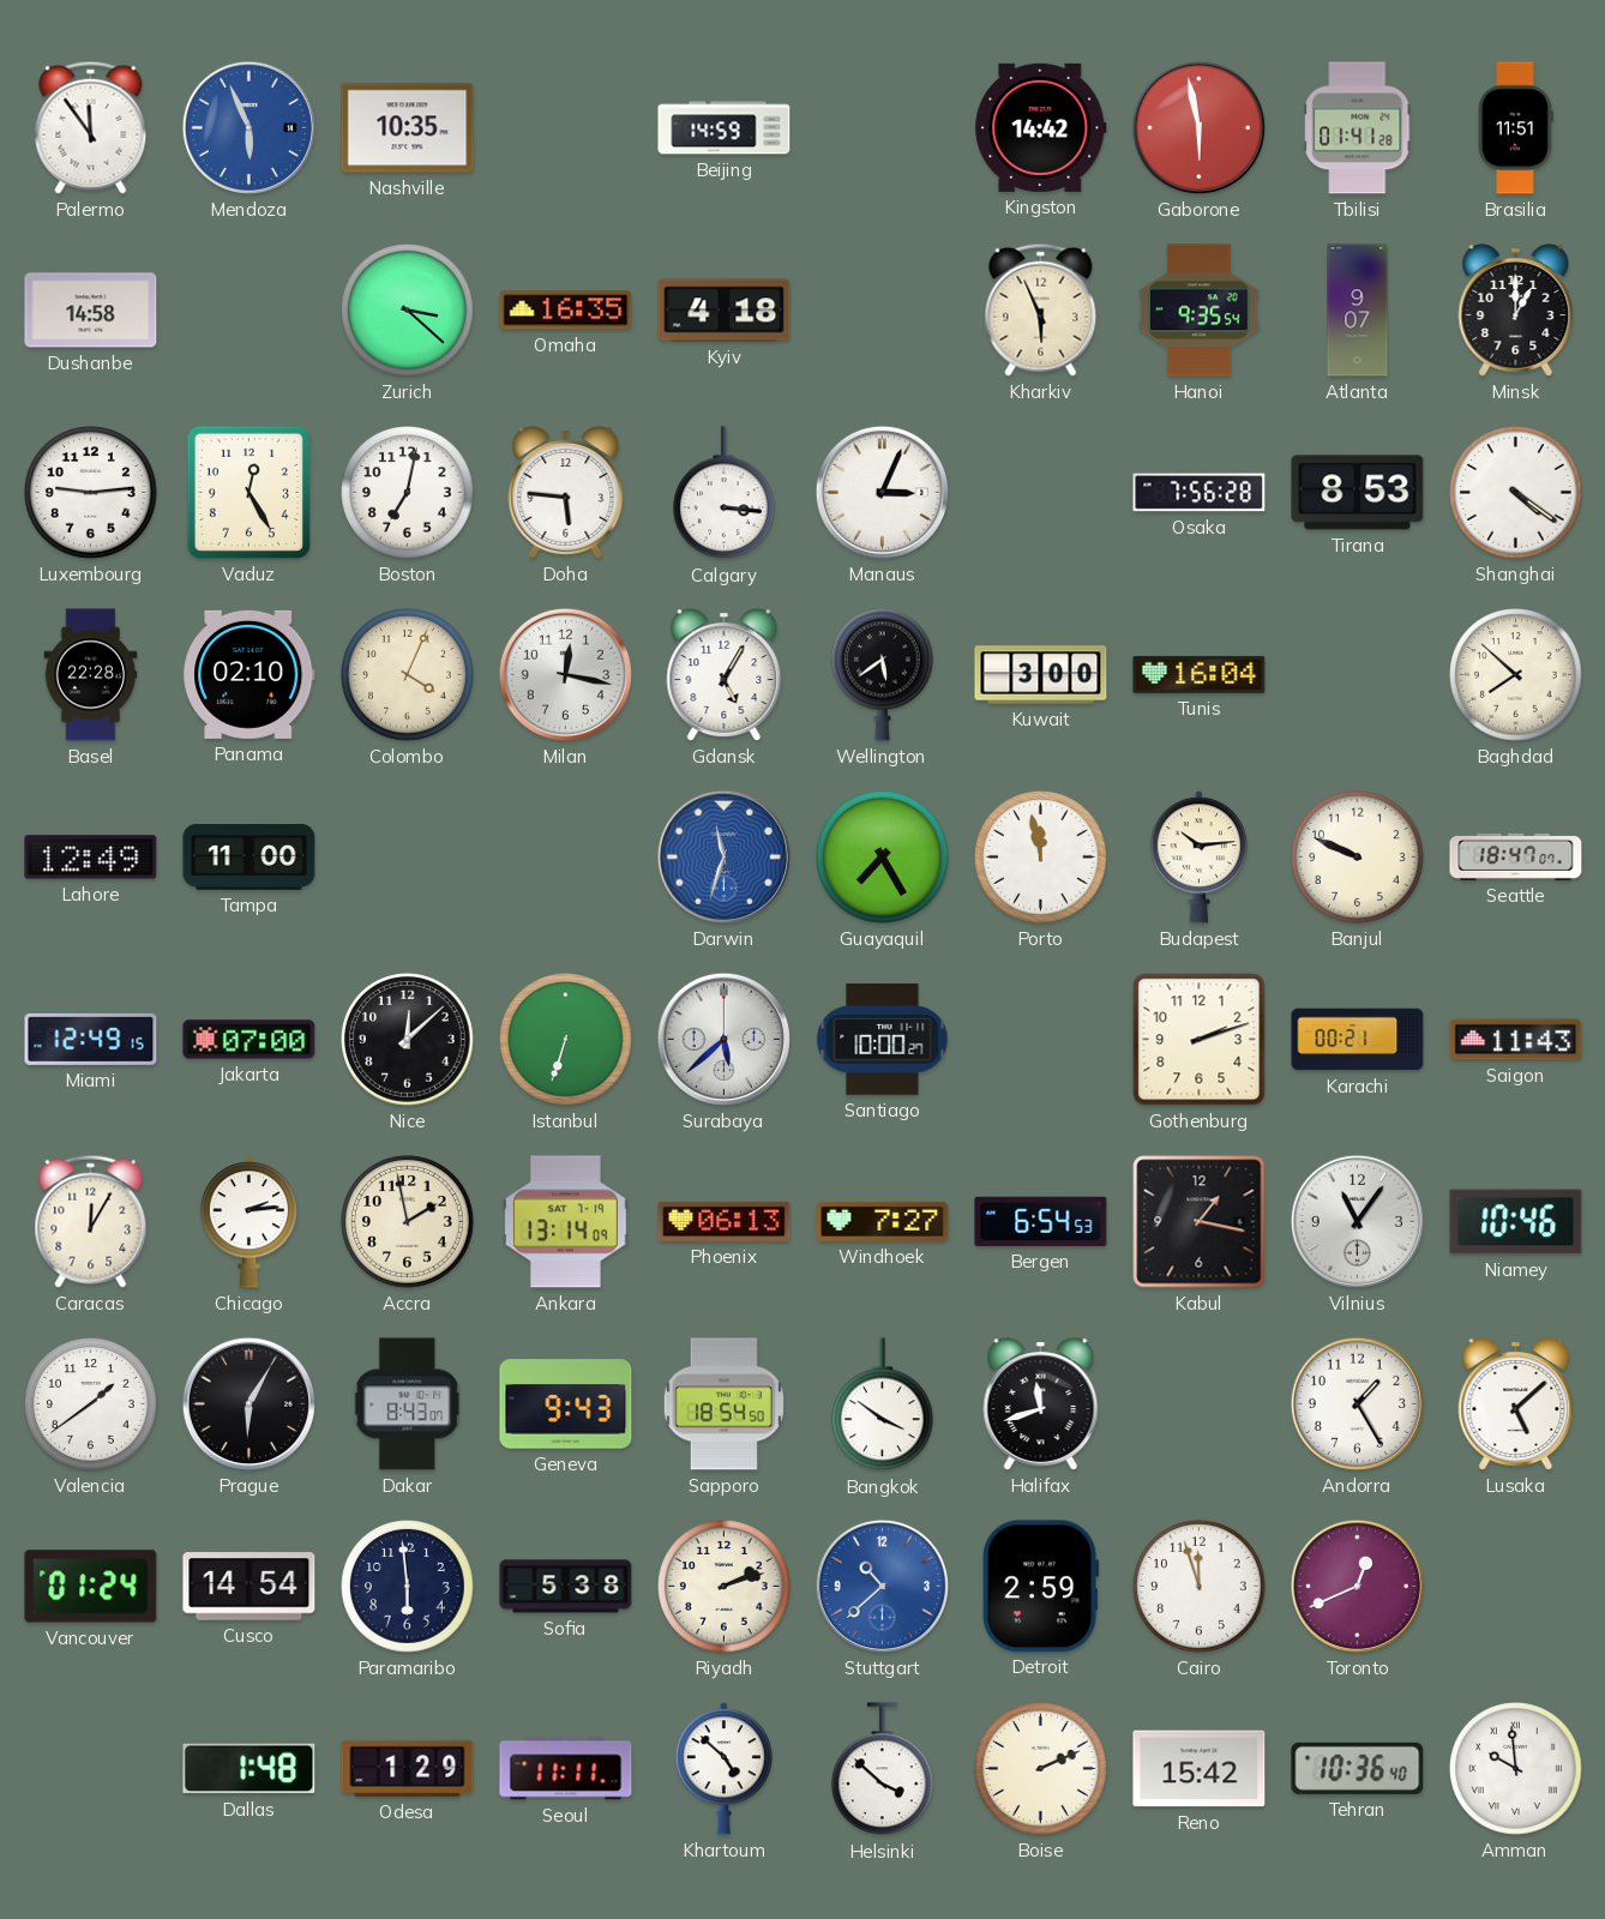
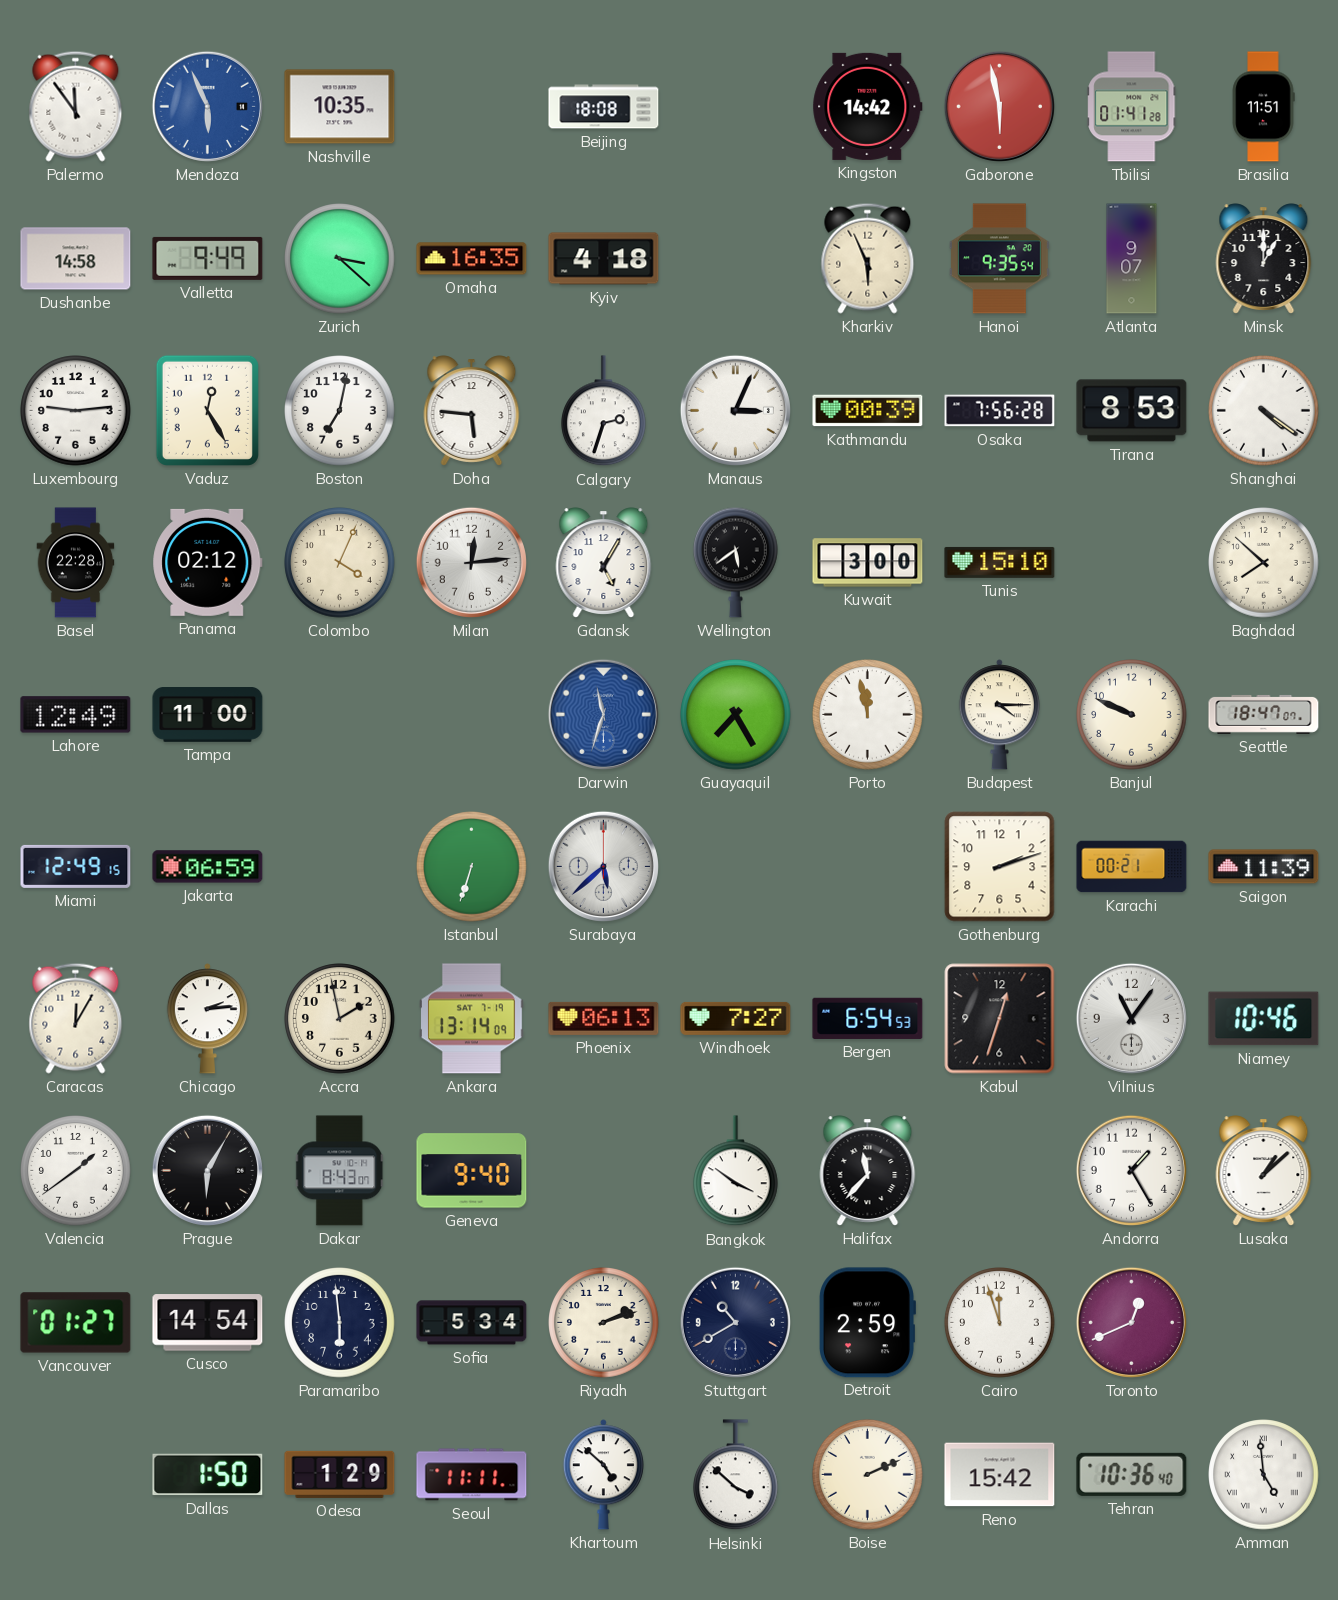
Beijing: 14:59 -> 18:08
Valletta: none -> 9:49
Calgary: 3:16 -> 2:33
Kathmandu: none -> 00:39
Panama: 02:10 -> 02:12
Milan: 12:17 -> 12:14
Tunis: 16:04 -> 15:10
Budapest: 10:14 -> 4:15
Jakarta: 07:00 -> 06:59
Nice: 12:08 -> none
Santiago: 10:00 -> none
Saigon: 11:43 -> 11:39
Kabul: 1:17 -> 12:33
Geneva: 9:43 -> 9:40
Sapporo: 18:54 -> none
Halifax: 11:42 -> 11:37
Lusaka: 5:08 -> 1:08
Vancouver: 01:24 -> 01:27
Sofia: 5:38 -> 5:34
Stuttgart: 10:38 -> 10:40
Stuttgart dial: blue -> navy
Dallas: 1:48 -> 1:50
Amman: 9:59 -> 4:59
